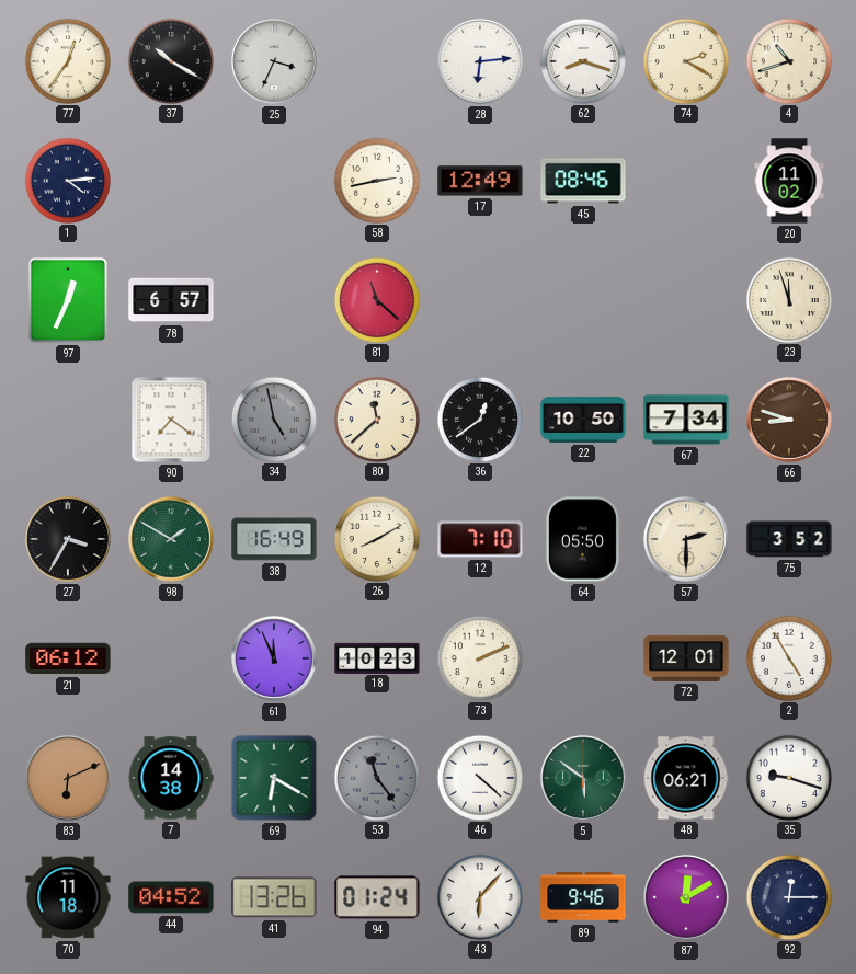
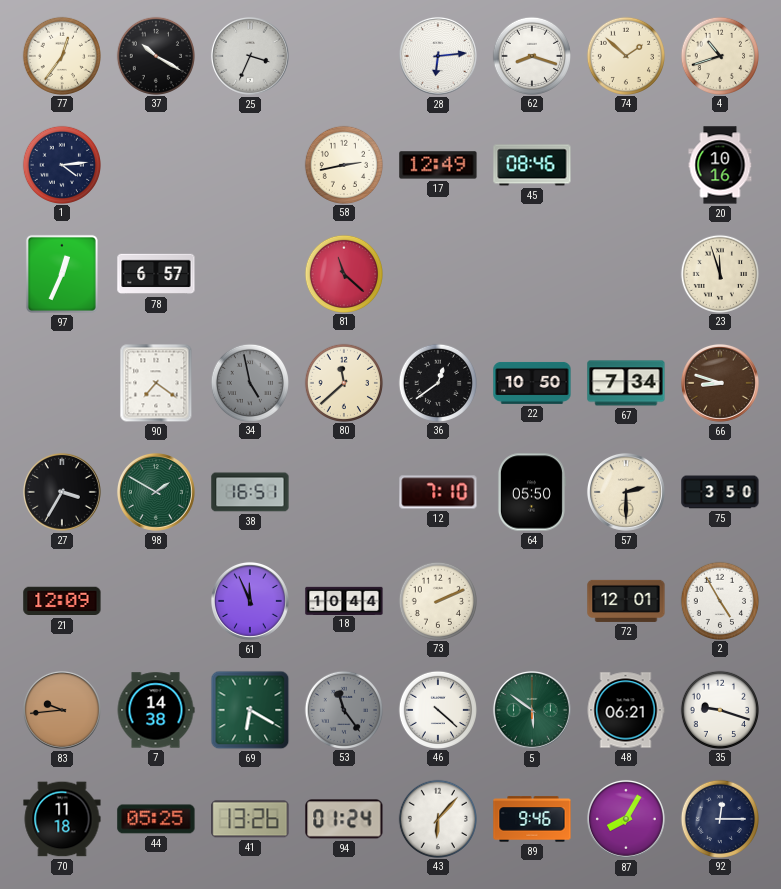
74: 2:20 -> 1:52
20: 11:02 -> 10:16
38: 16:49 -> 16:51
26: 8:10 -> none
75: 3:52 -> 3:50
21: 06:12 -> 12:09
18: 10:23 -> 10:44
83: 6:11 -> 9:44
44: 04:52 -> 05:25
87: 12:10 -> 8:05
